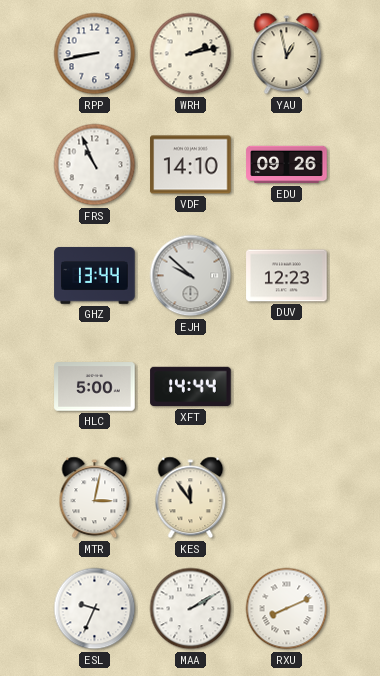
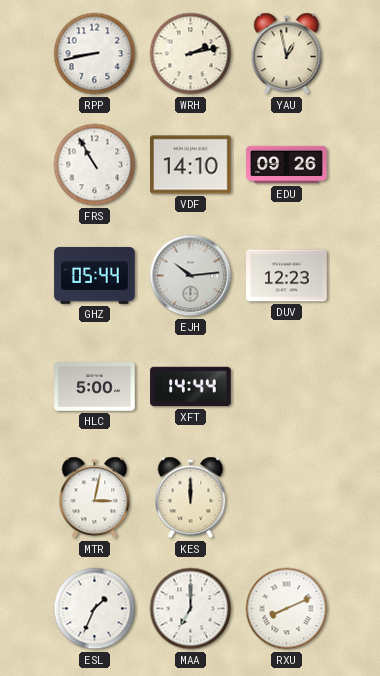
FRS: 10:56 -> 10:55
GHZ: 13:44 -> 05:44
EJH: 9:52 -> 10:14
KES: 11:54 -> 12:00
ESL: 9:34 -> 1:34
MAA: 2:10 -> 7:00
